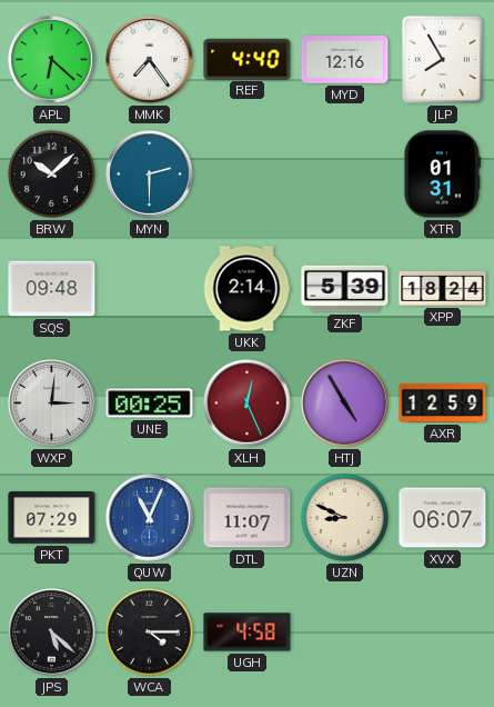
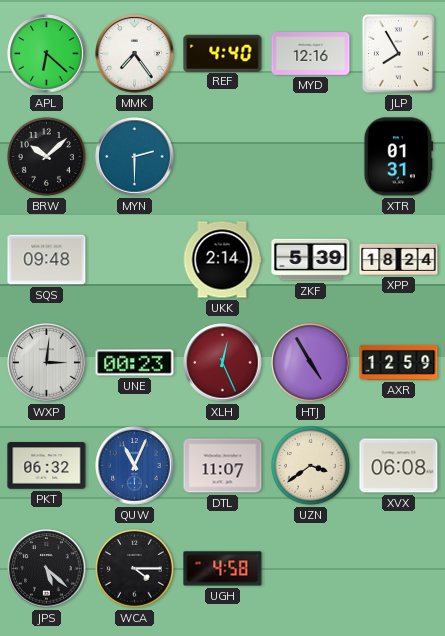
UNE: 00:25 -> 00:23
PKT: 07:29 -> 06:32
UZN: 8:49 -> 3:39
XVX: 06:07 -> 06:08
